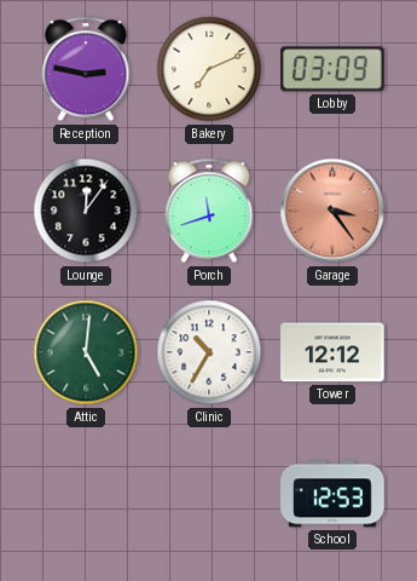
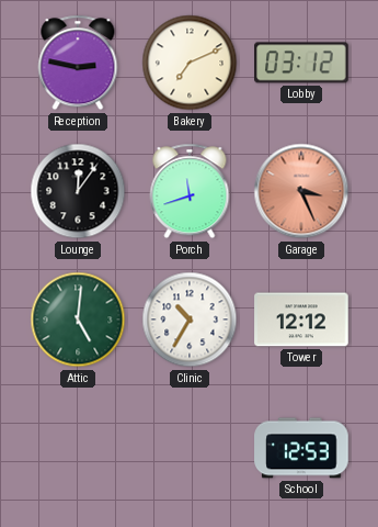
Lobby: 03:09 -> 03:12
Garage: 3:24 -> 3:26
